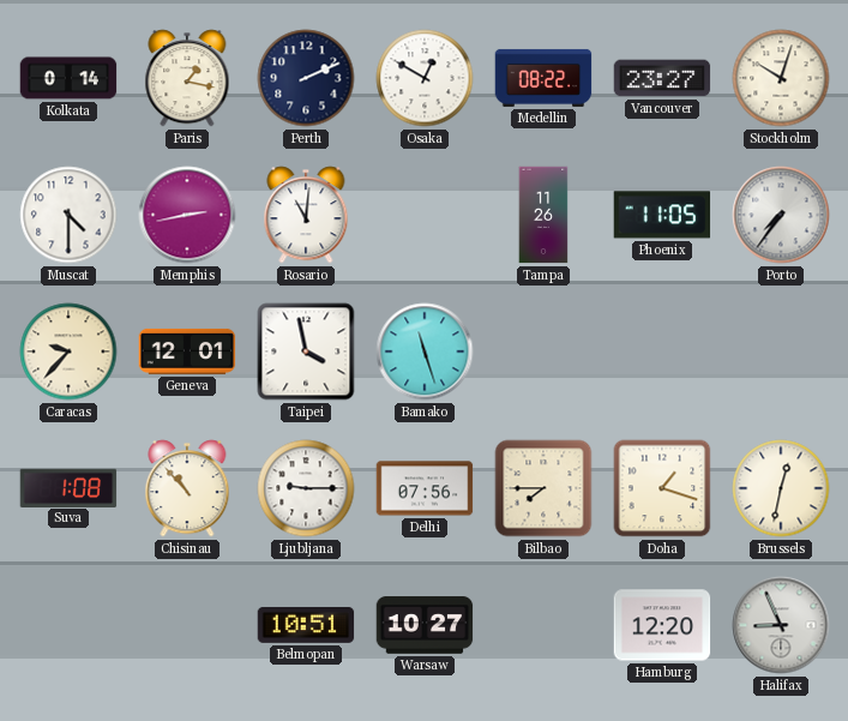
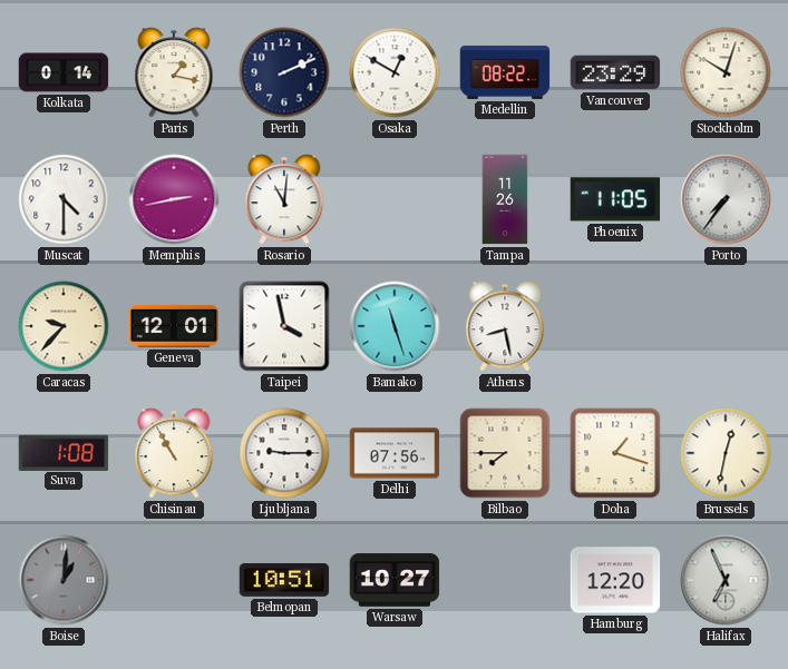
Vancouver: 23:27 -> 23:29
Athens: none -> 8:28
Chisinau: 10:53 -> 10:55
Boise: none -> 1:01
Halifax: 8:56 -> 6:56
